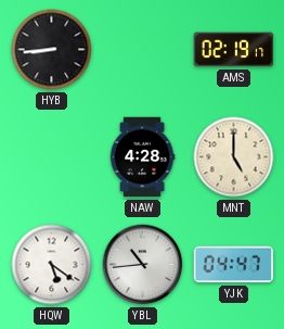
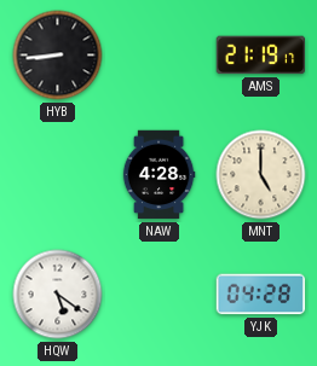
AMS: 02:19 -> 21:19
YBL: 10:44 -> none
YJK: 04:47 -> 04:28
